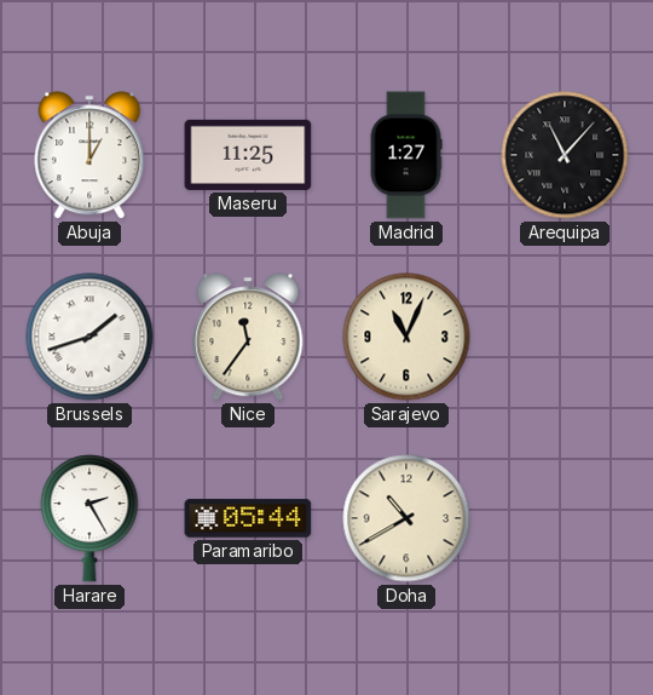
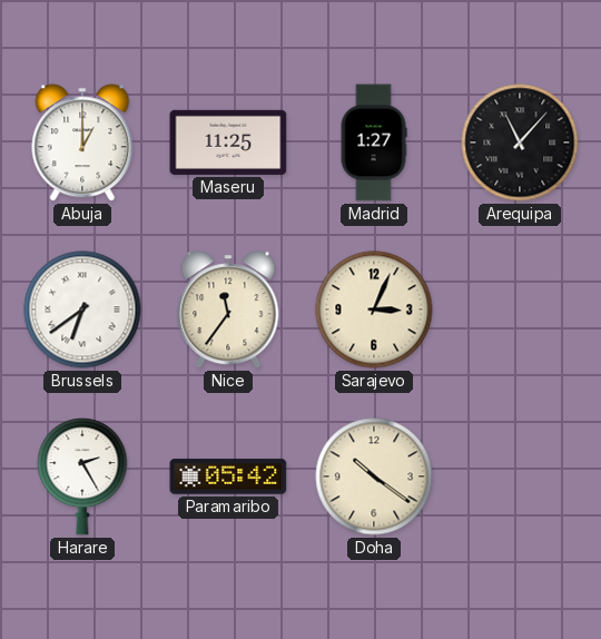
Brussels: 1:42 -> 6:39
Sarajevo: 11:04 -> 3:04
Paramaribo: 05:44 -> 05:42
Doha: 10:40 -> 10:21
